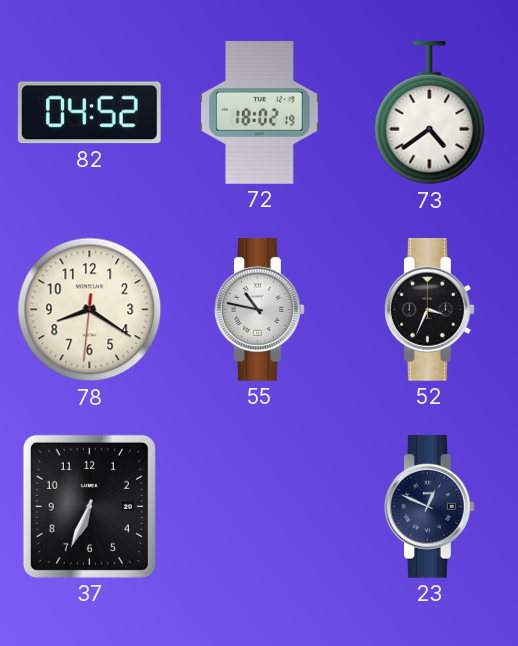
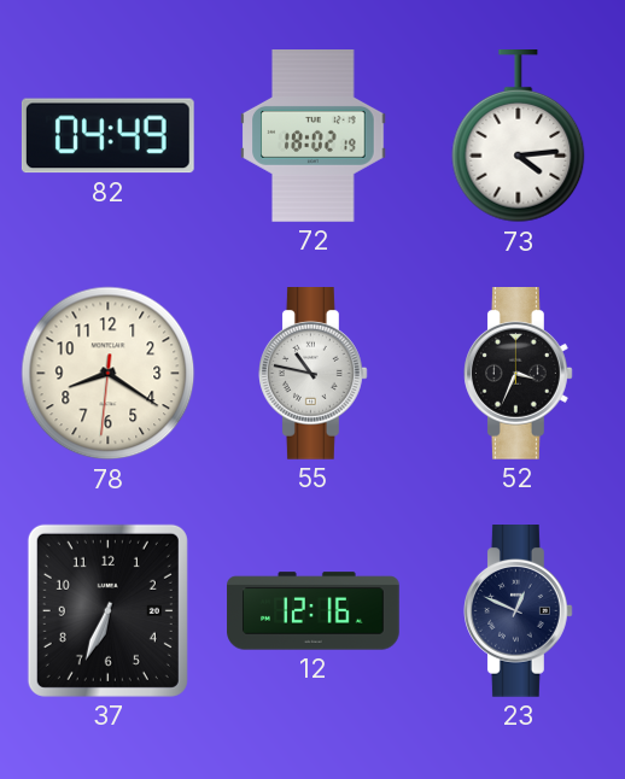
82: 04:52 -> 04:49
73: 4:39 -> 4:14
12: none -> 12:16
